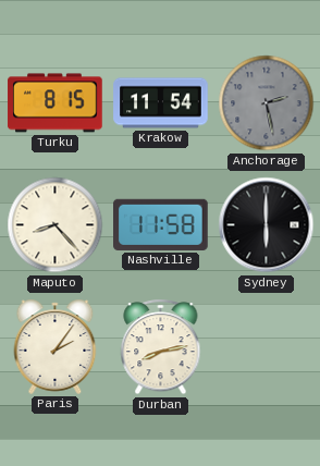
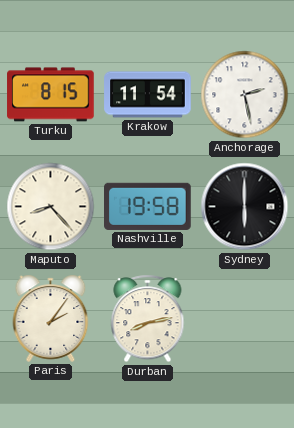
Anchorage dial: grey -> white
Nashville: 11:58 -> 19:58
